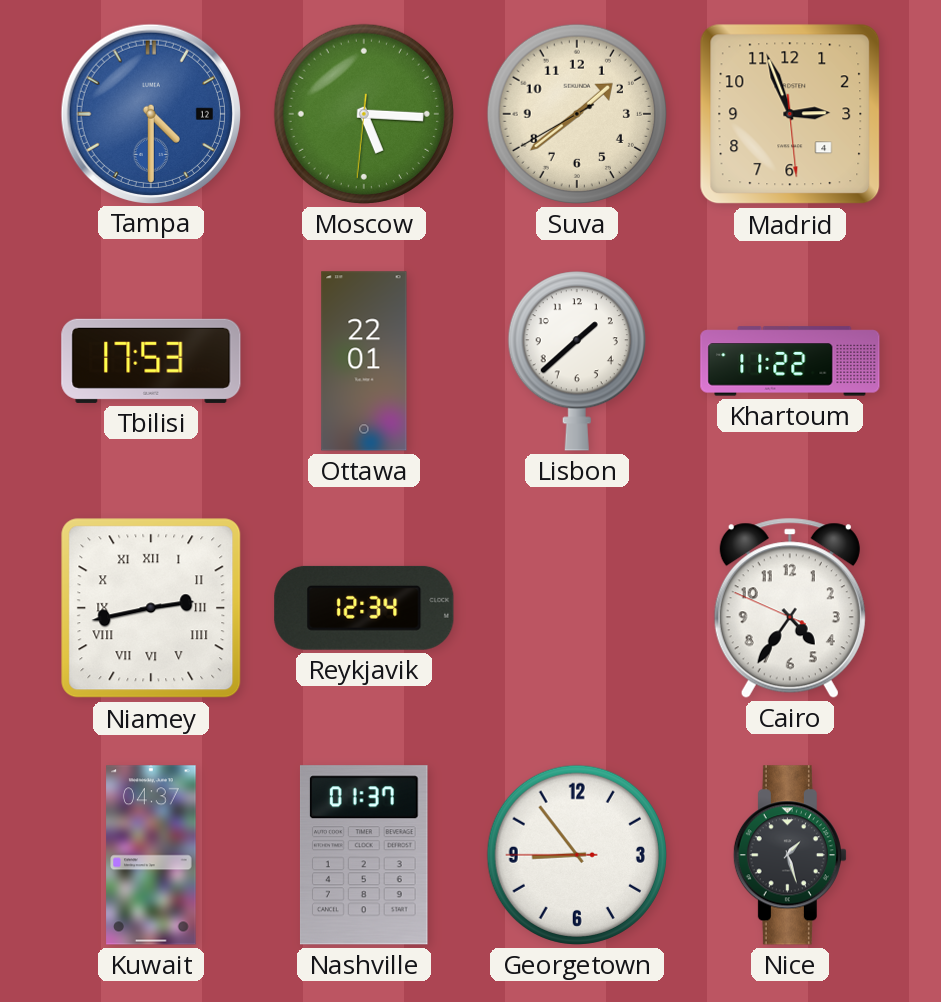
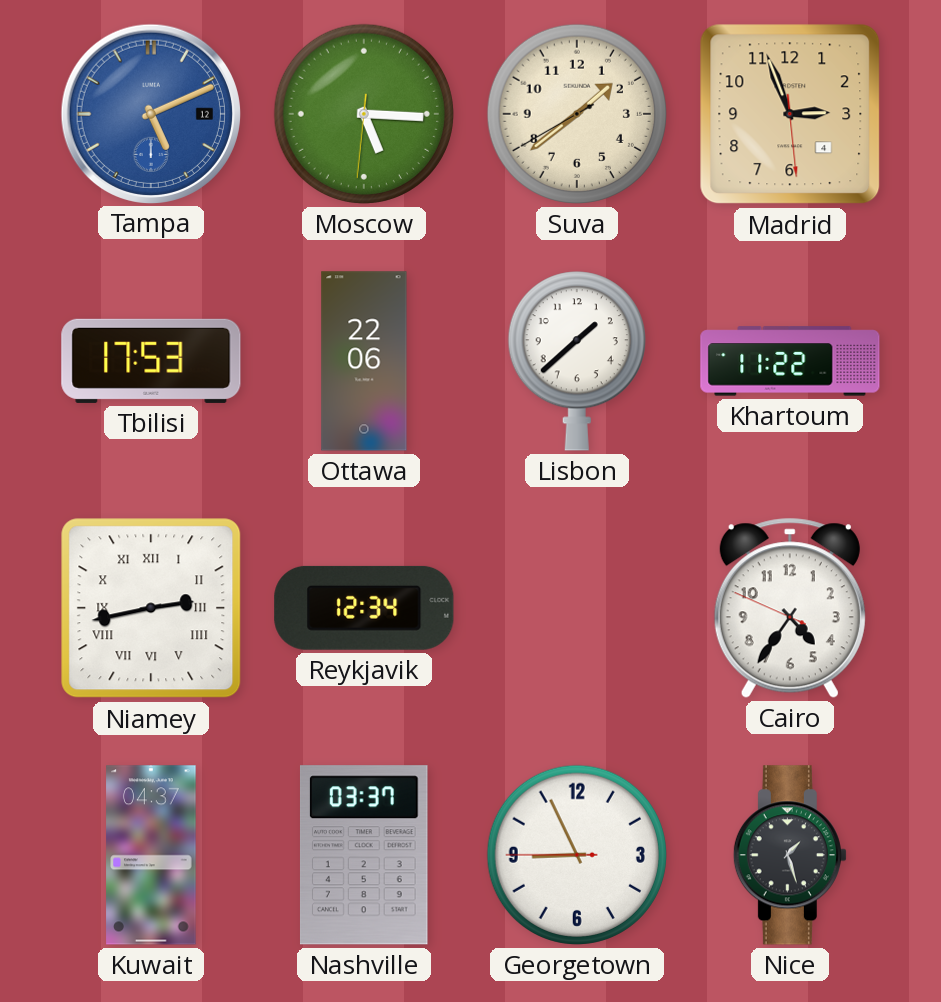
Tampa: 4:30 -> 5:11
Ottawa: 22:01 -> 22:06
Nashville: 01:37 -> 03:37
Georgetown: 8:53 -> 8:55
